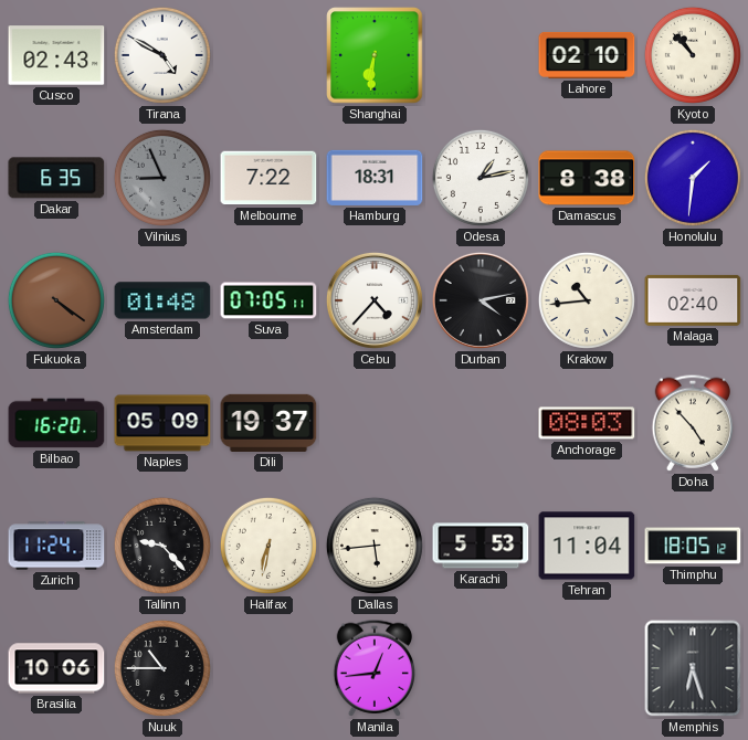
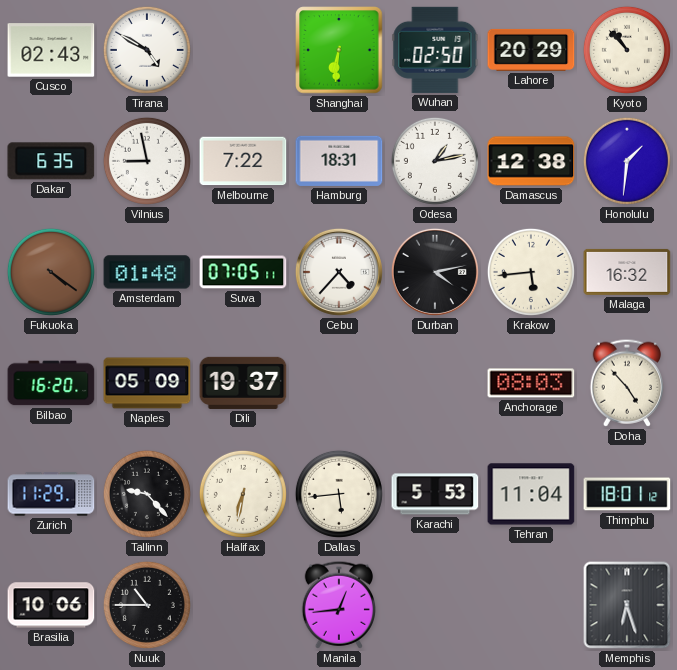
Wuhan: none -> 02:50
Lahore: 02:10 -> 20:29
Vilnius: 8:56 -> 8:58
Vilnius dial: grey -> white
Damascus: 8:38 -> 12:38
Krakow: 10:44 -> 5:44
Malaga: 02:40 -> 16:32
Zurich: 11:24 -> 11:29
Thimphu: 18:05 -> 18:01
